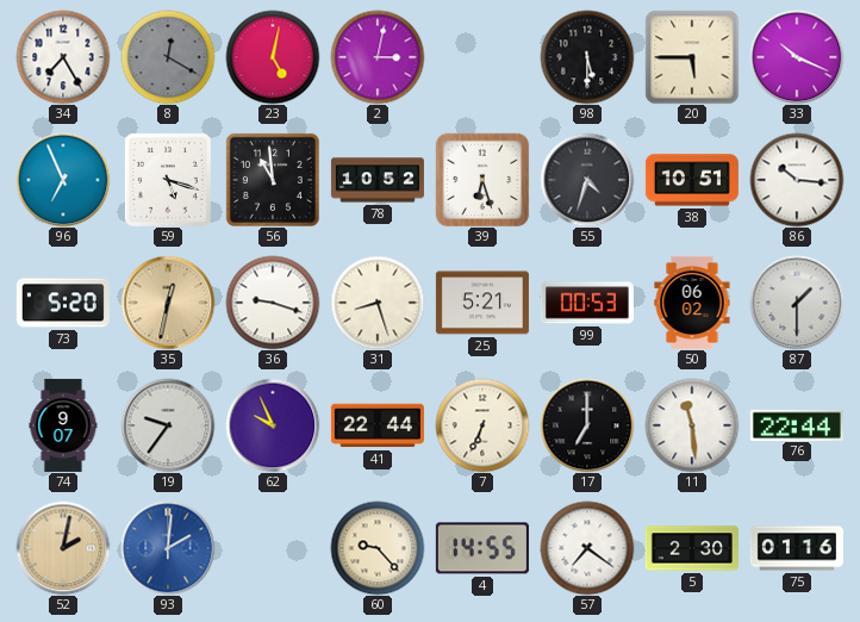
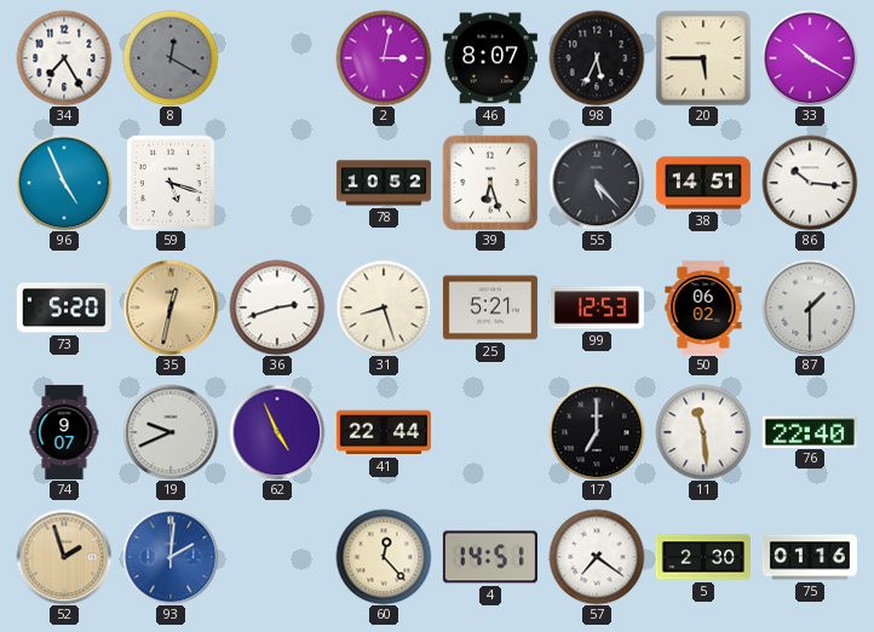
23: 5:02 -> none
46: none -> 8:07
98: 5:30 -> 5:34
33: 10:19 -> 10:20
96: 6:56 -> 4:56
56: 10:59 -> none
55: 4:33 -> 5:23
38: 10:51 -> 14:51
36: 9:18 -> 2:42
99: 00:53 -> 12:53
19: 9:36 -> 9:41
62: 9:56 -> 4:56
7: 6:34 -> none
76: 22:44 -> 22:40
52: 2:02 -> 1:57
60: 9:23 -> 12:23
4: 14:55 -> 14:51
